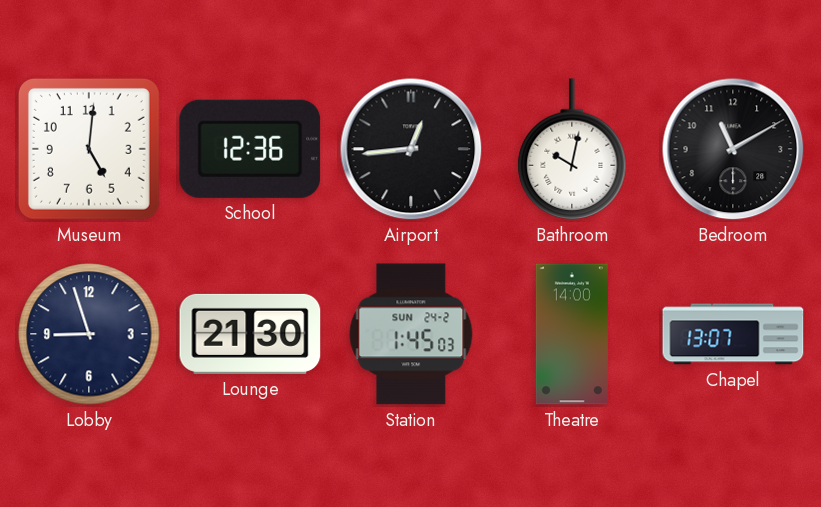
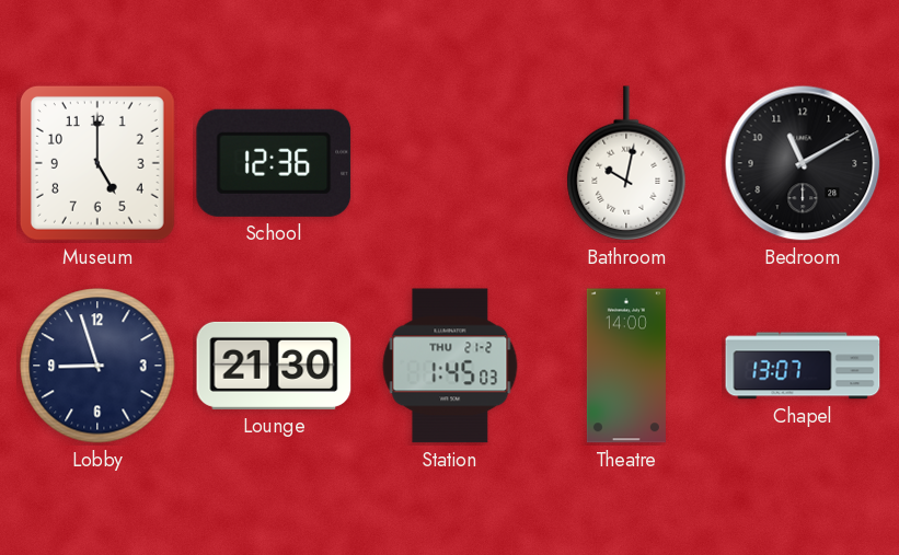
Museum: 5:01 -> 5:00
Airport: 12:44 -> none
Station date: SUN 24-2 -> THU 21-2
